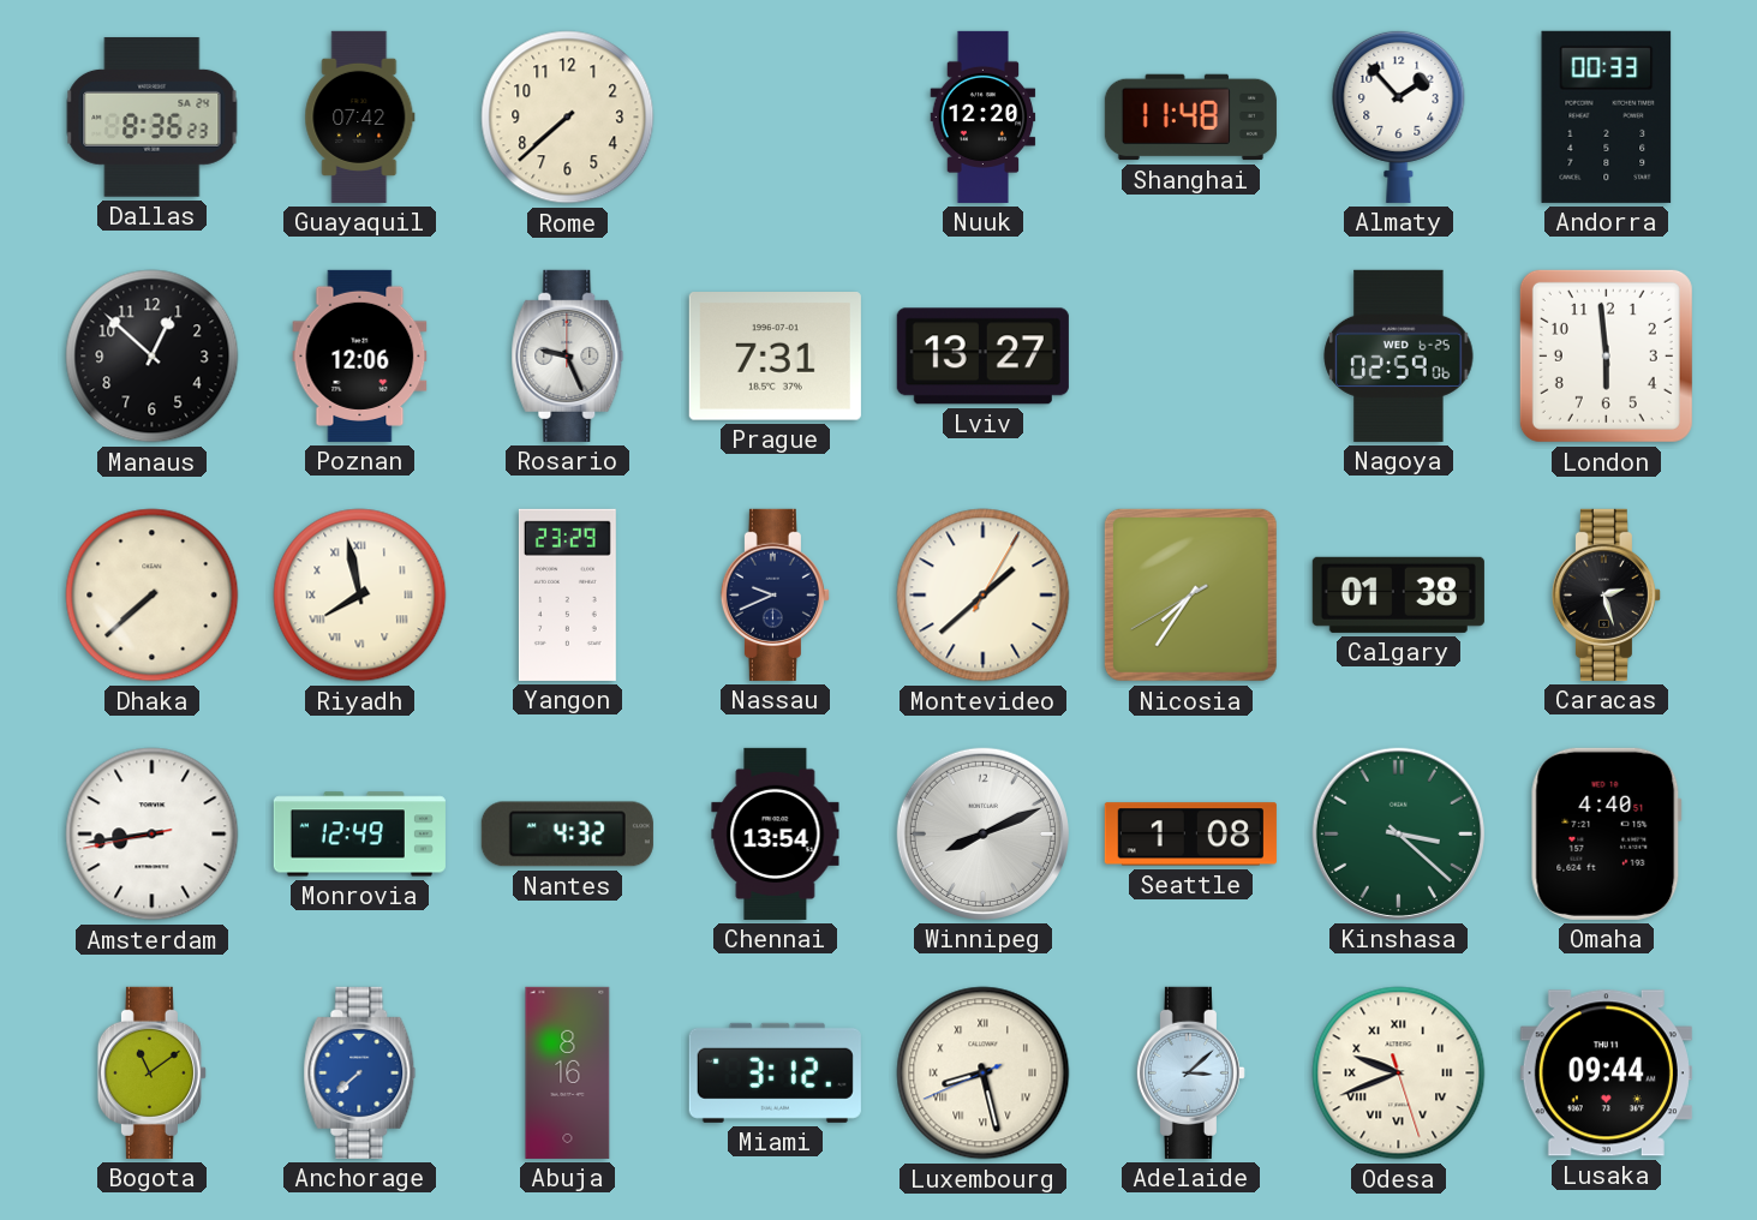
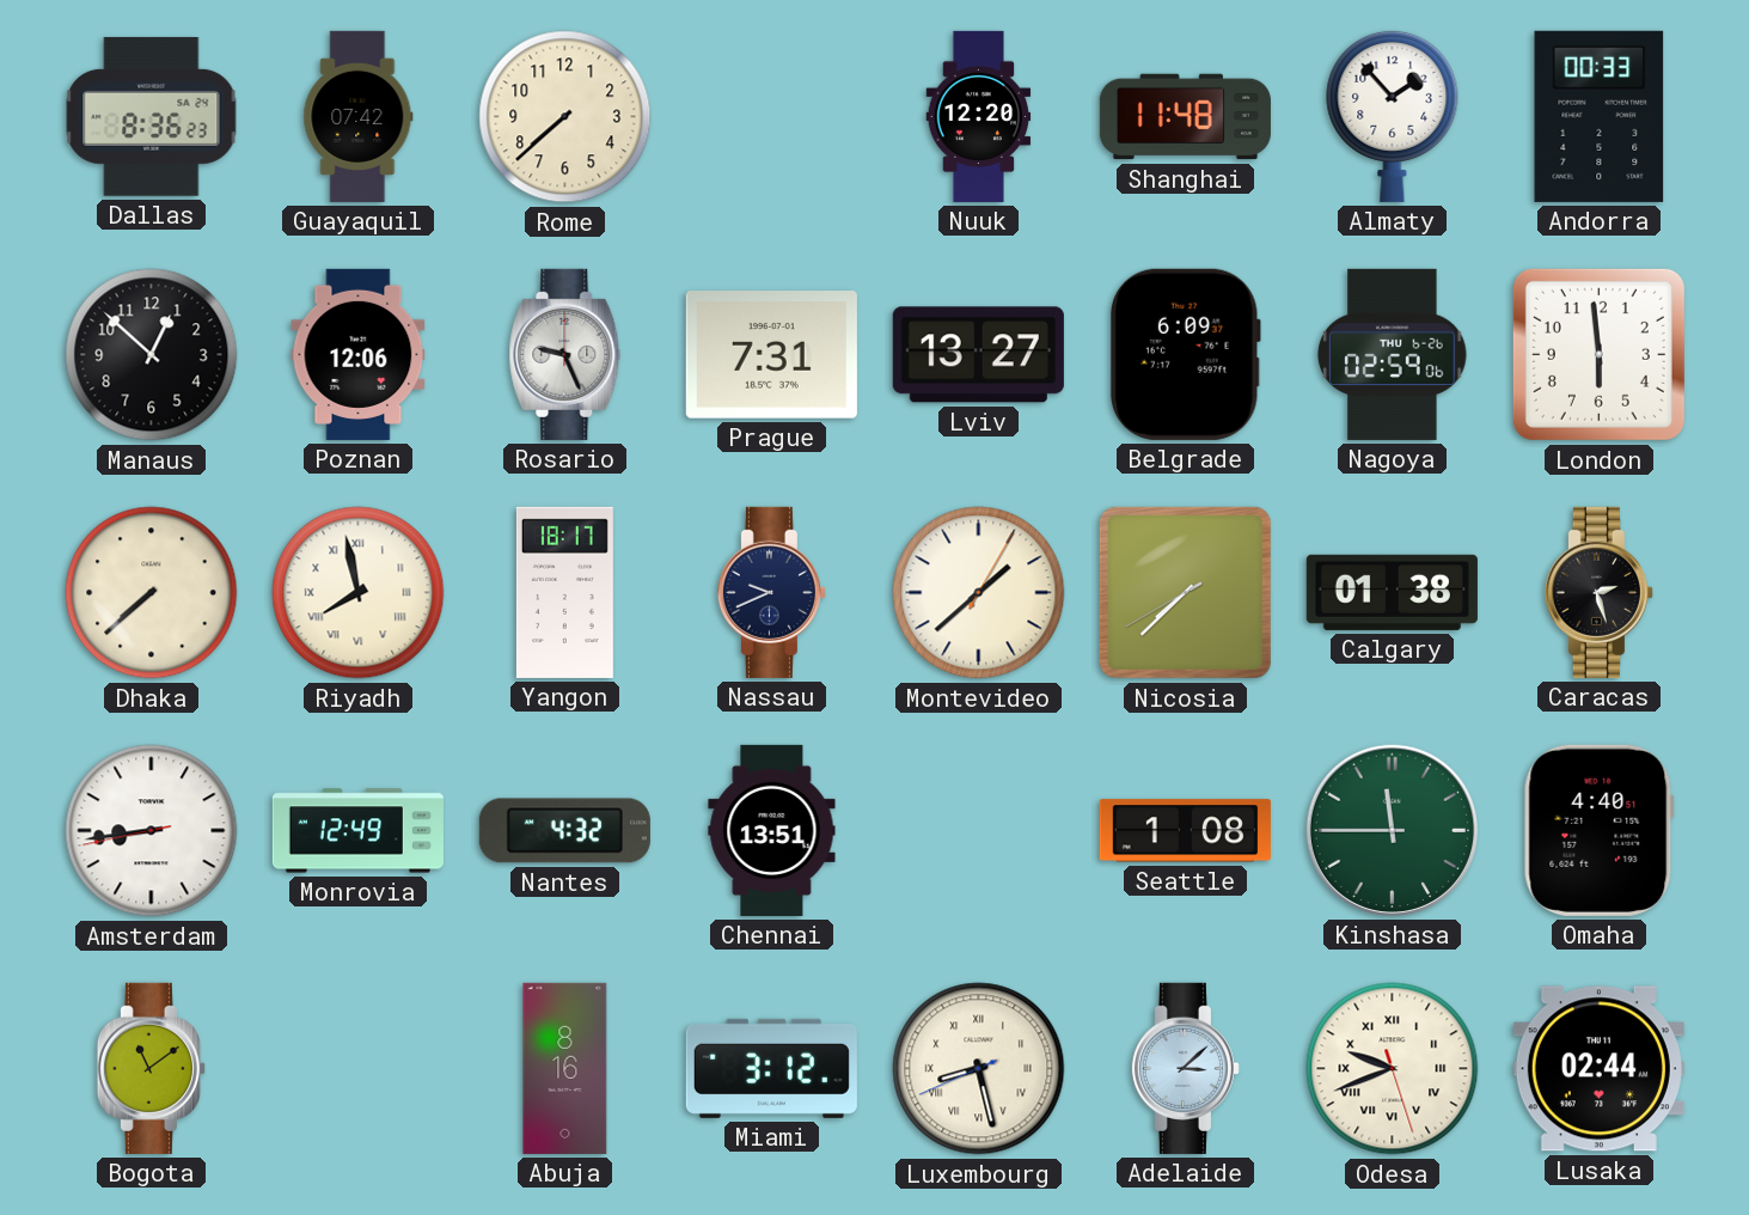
Belgrade: none -> 6:09
Nagoya date: WED 6-25 -> THU 6-26
Yangon: 23:29 -> 18:17
Nicosia: 7:35 -> 7:37
Chennai: 13:54 -> 13:51
Winnipeg: 8:11 -> none
Kinshasa: 3:22 -> 11:45
Anchorage: 7:38 -> none
Lusaka: 09:44 -> 02:44
